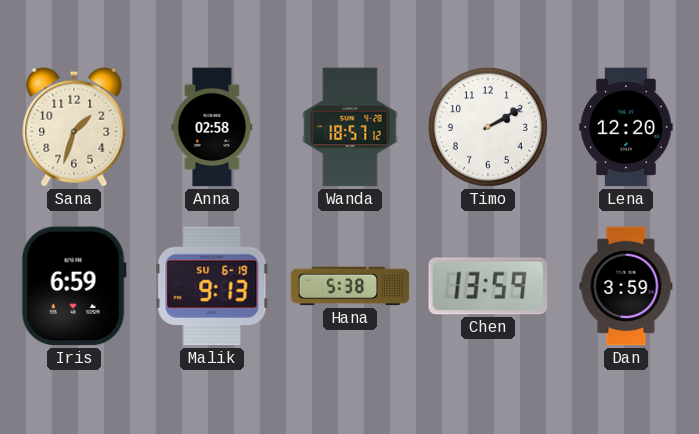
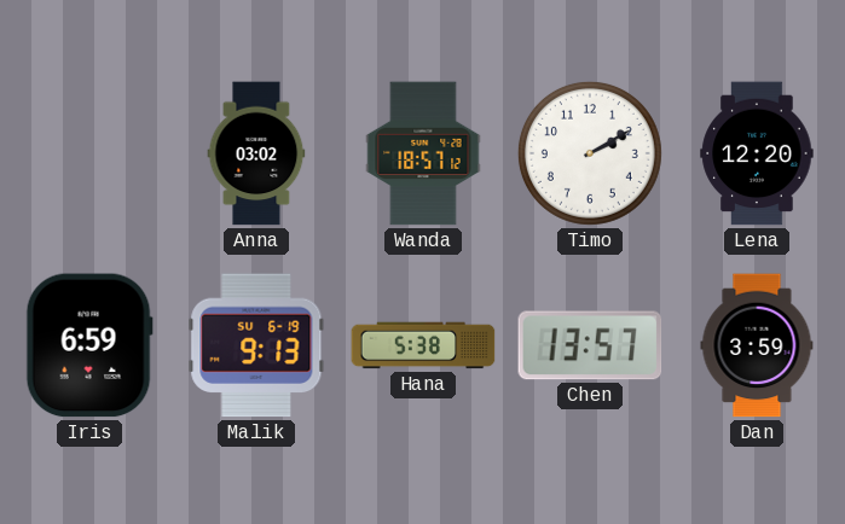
Sana: 1:33 -> none
Anna: 02:58 -> 03:02
Chen: 13:59 -> 13:57
